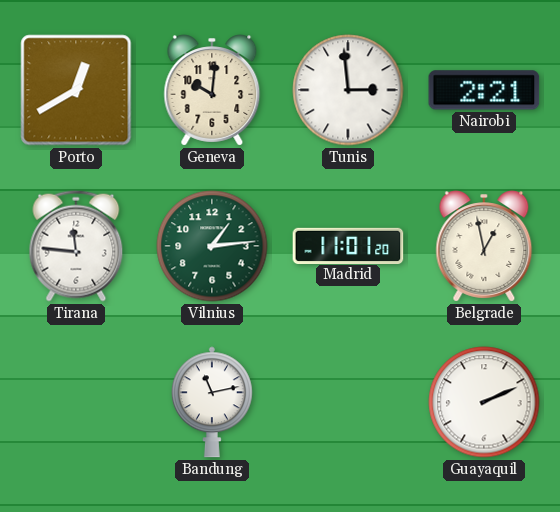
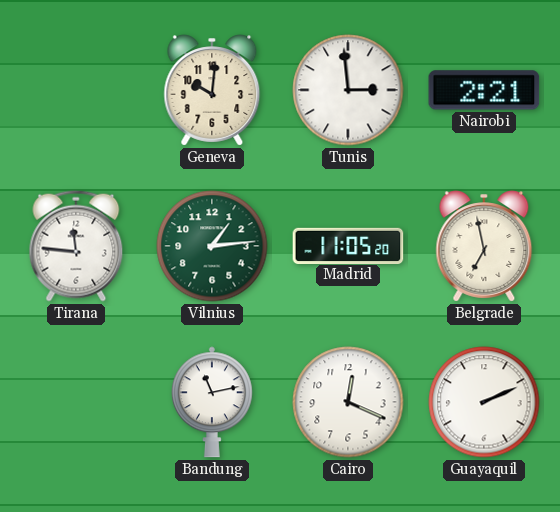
Porto: 12:40 -> none
Madrid: 11:01 -> 11:05
Belgrade: 12:58 -> 6:58
Cairo: none -> 12:19
